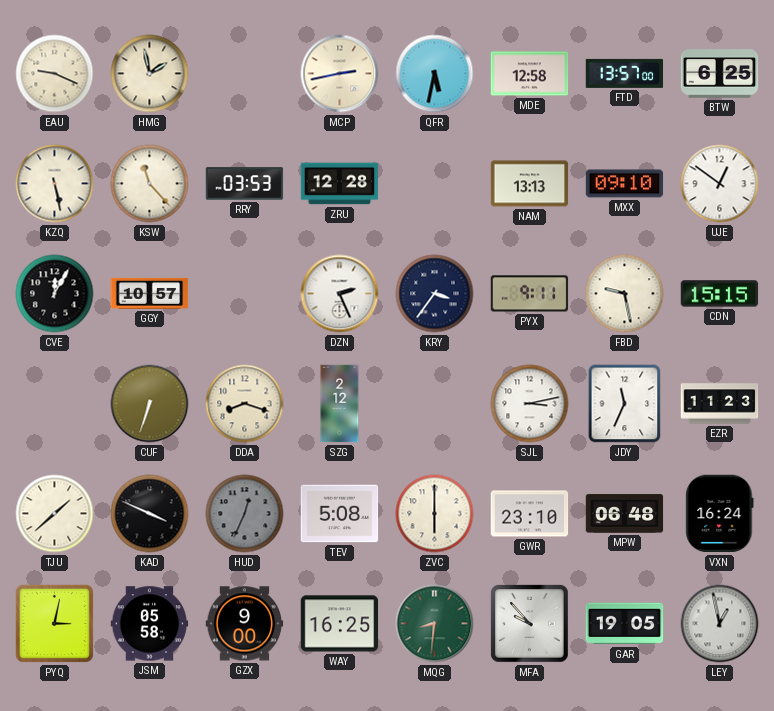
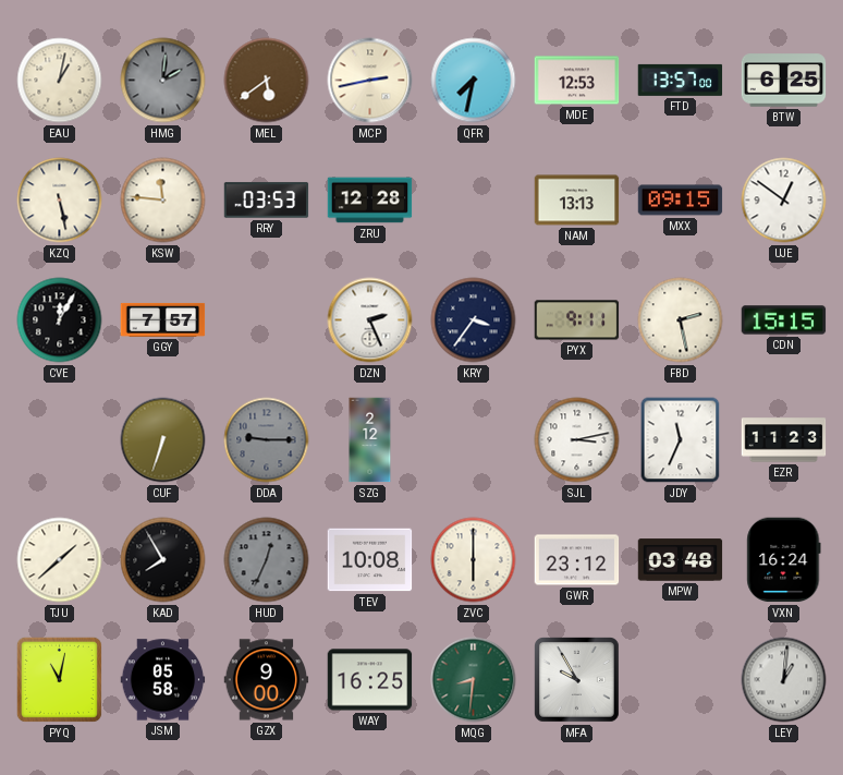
EAU: 9:19 -> 1:02
HMG: 1:58 -> 2:01
HMG dial: cream -> grey
MEL: none -> 5:39
QFR: 5:32 -> 7:32
MDE: 12:58 -> 12:53
KSW: 11:23 -> 11:46
MXX: 09:10 -> 09:15
GGY: 10:57 -> 7:57
FBD: 9:28 -> 2:28
DDA: 8:18 -> 9:15
DDA dial: cream -> grey
KAD: 3:49 -> 7:55
TEV: 5:08 -> 10:08
GWR: 23:10 -> 23:12
MPW: 06:48 -> 03:48
PYQ: 3:02 -> 11:02
MFA: 9:53 -> 9:55
GAR: 19:05 -> none
LEY: 12:58 -> 1:01
